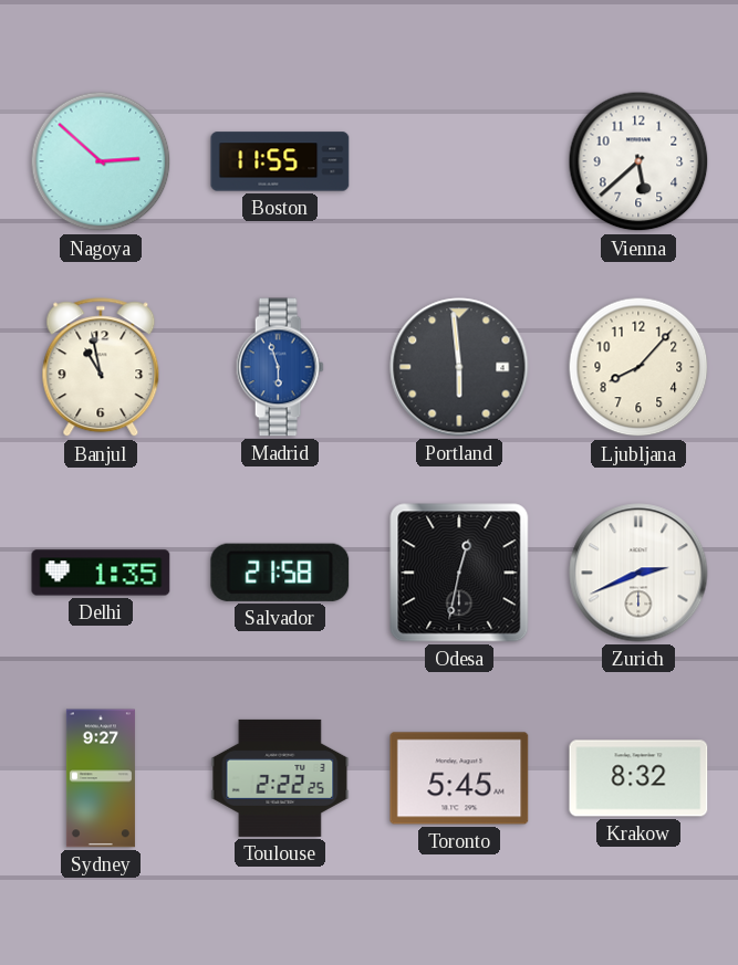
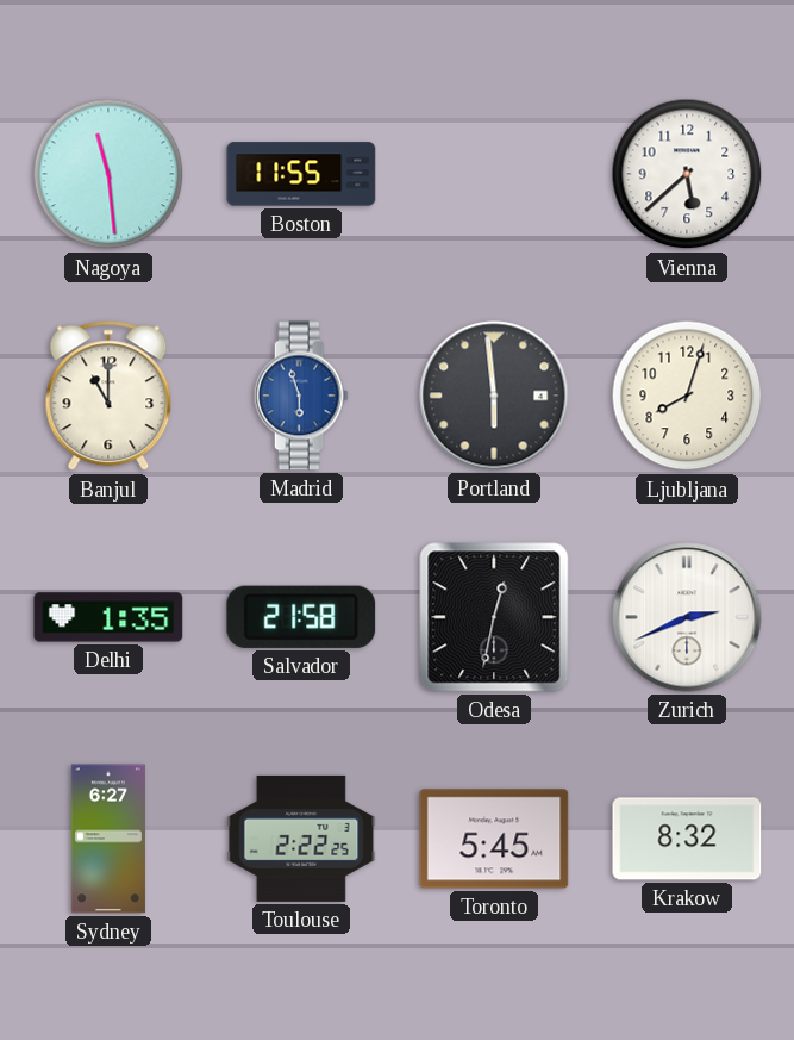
Nagoya: 2:52 -> 11:29
Banjul: 10:58 -> 11:00
Ljubljana: 8:07 -> 8:03
Sydney: 9:27 -> 6:27
